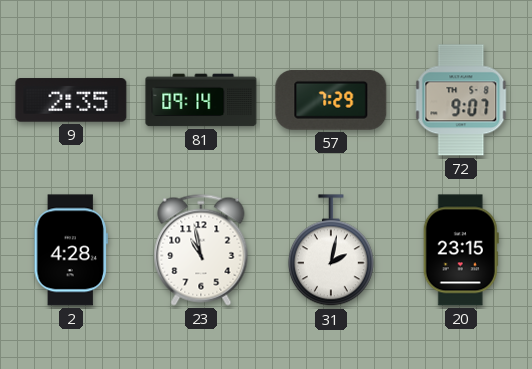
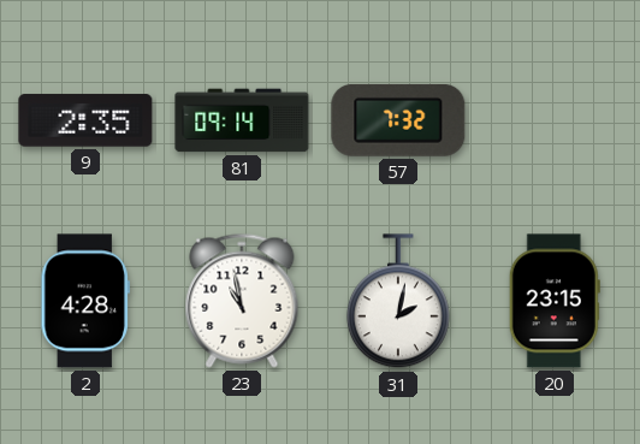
57: 7:29 -> 7:32
72: 9:07 -> none
